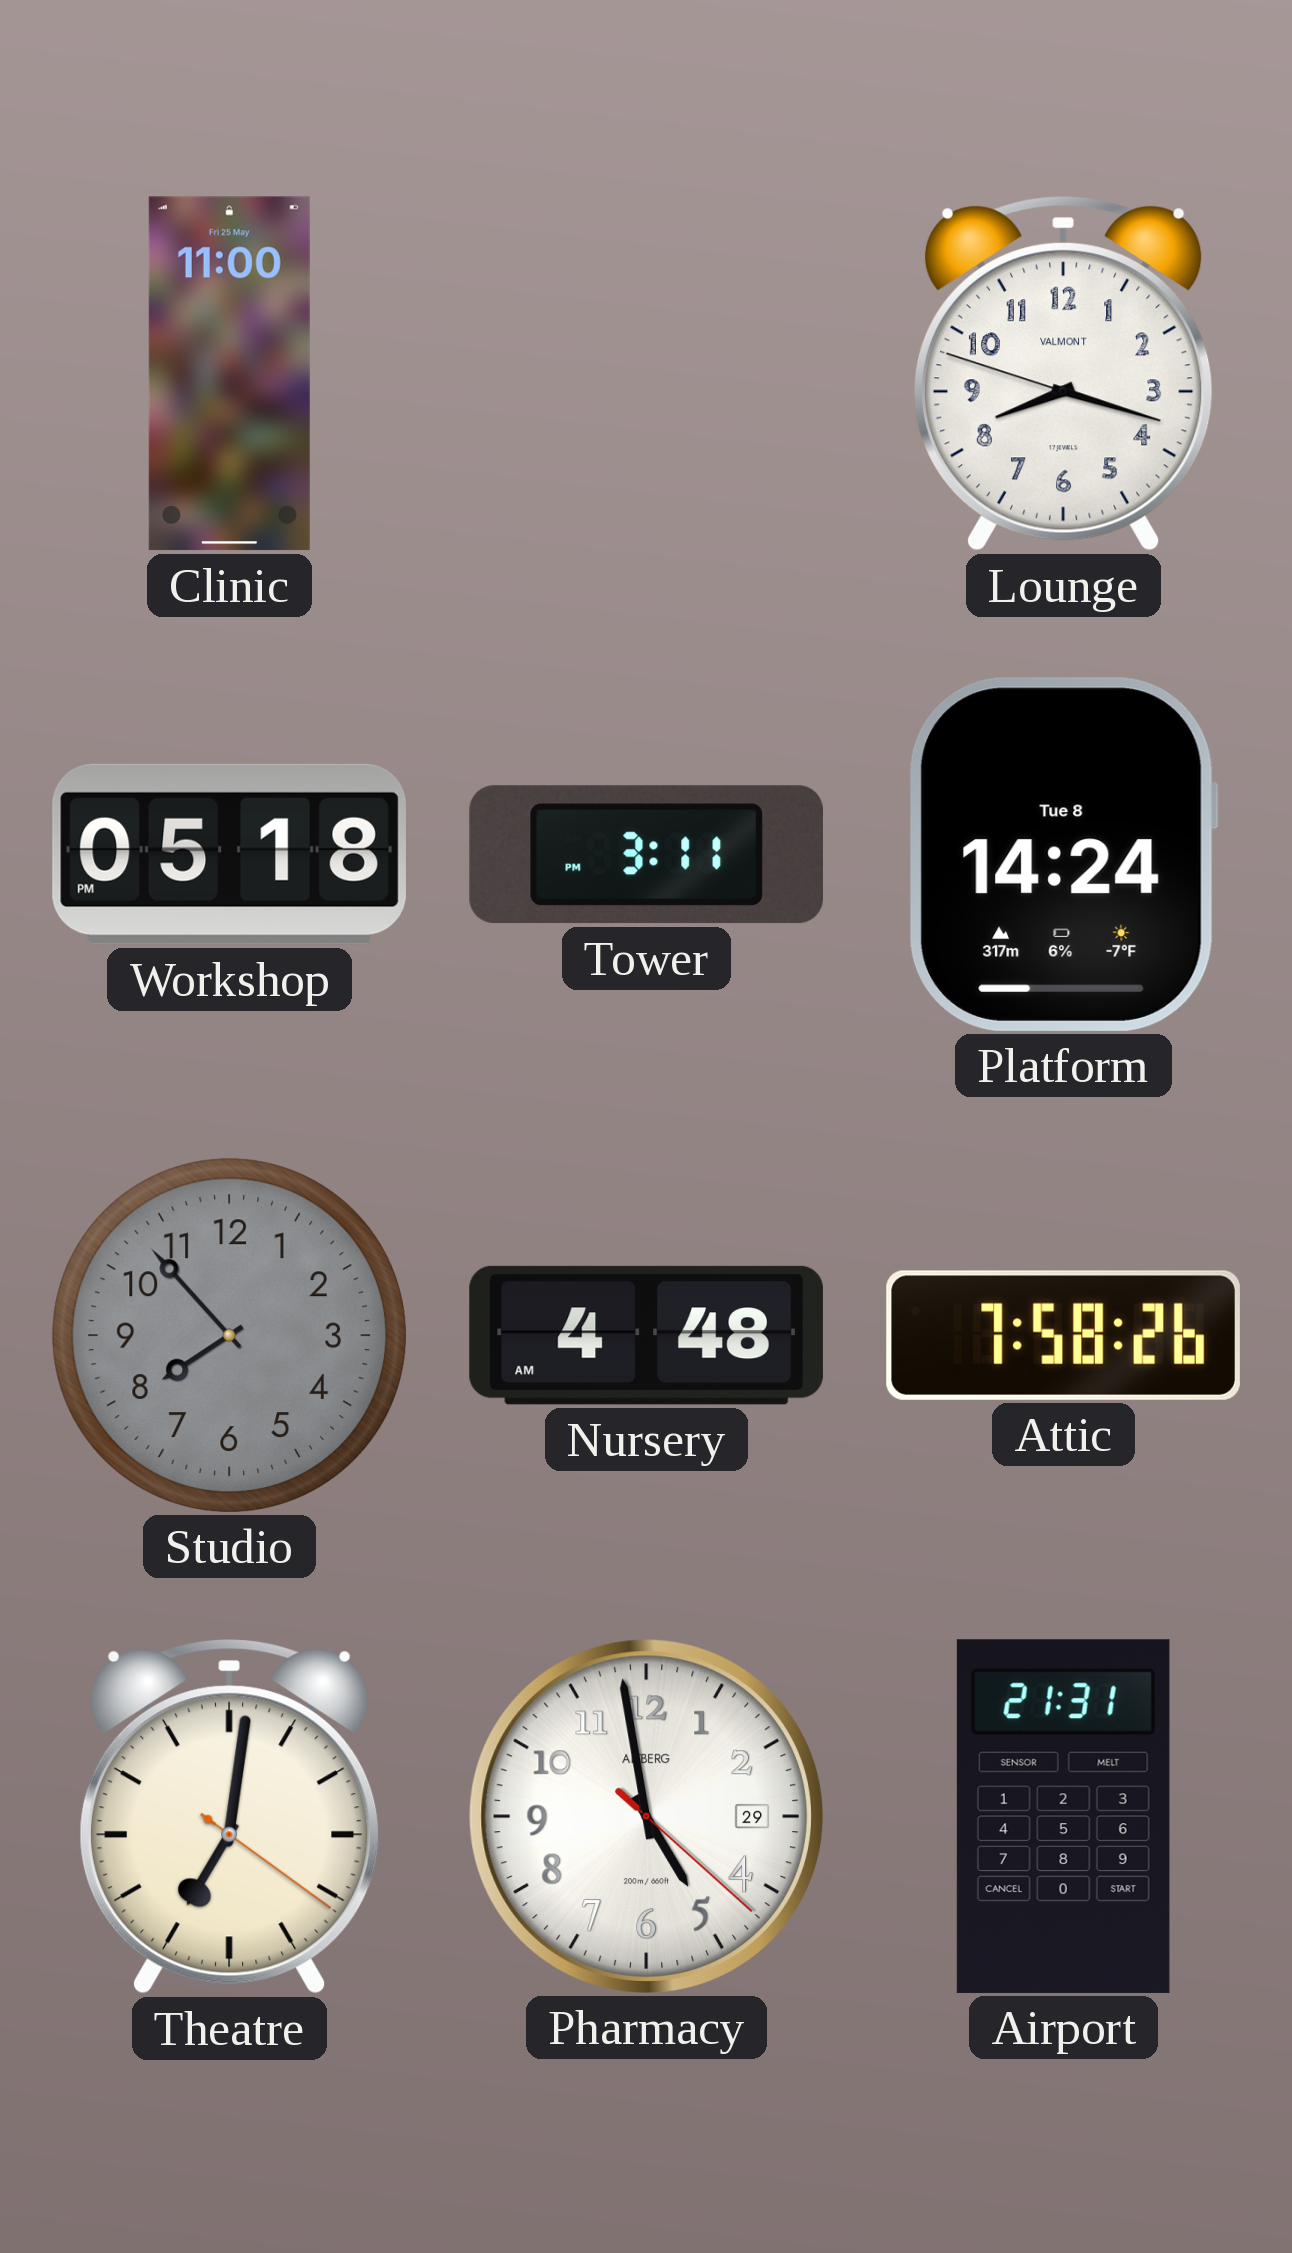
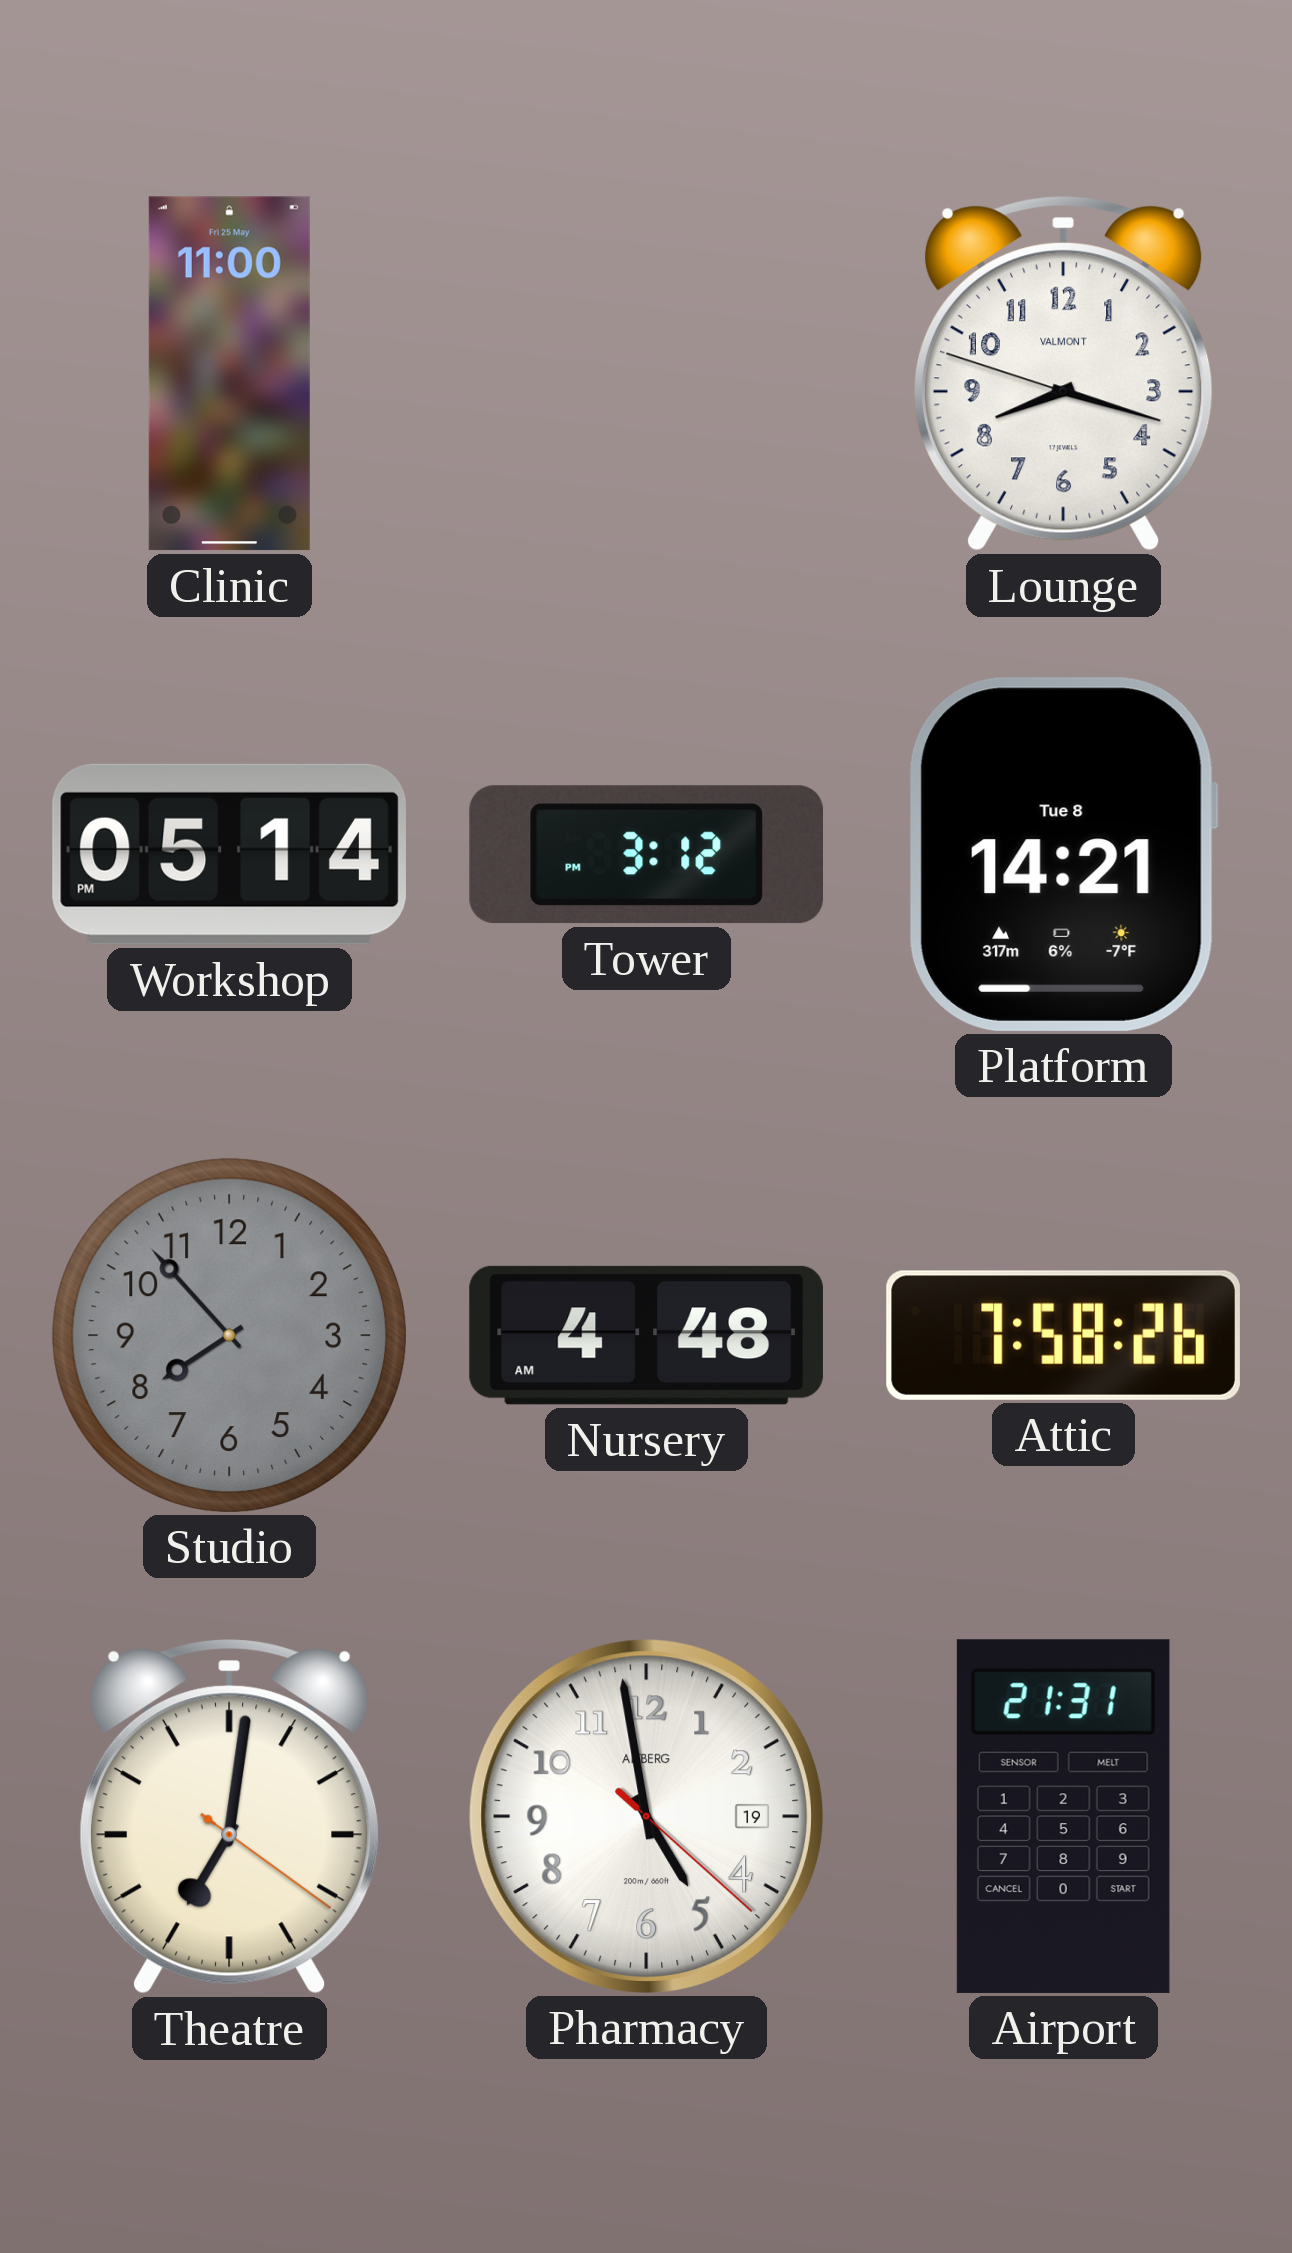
Workshop: 05:18 -> 05:14
Tower: 3:11 -> 3:12
Platform: 14:24 -> 14:21
Pharmacy date: 29 -> 19
